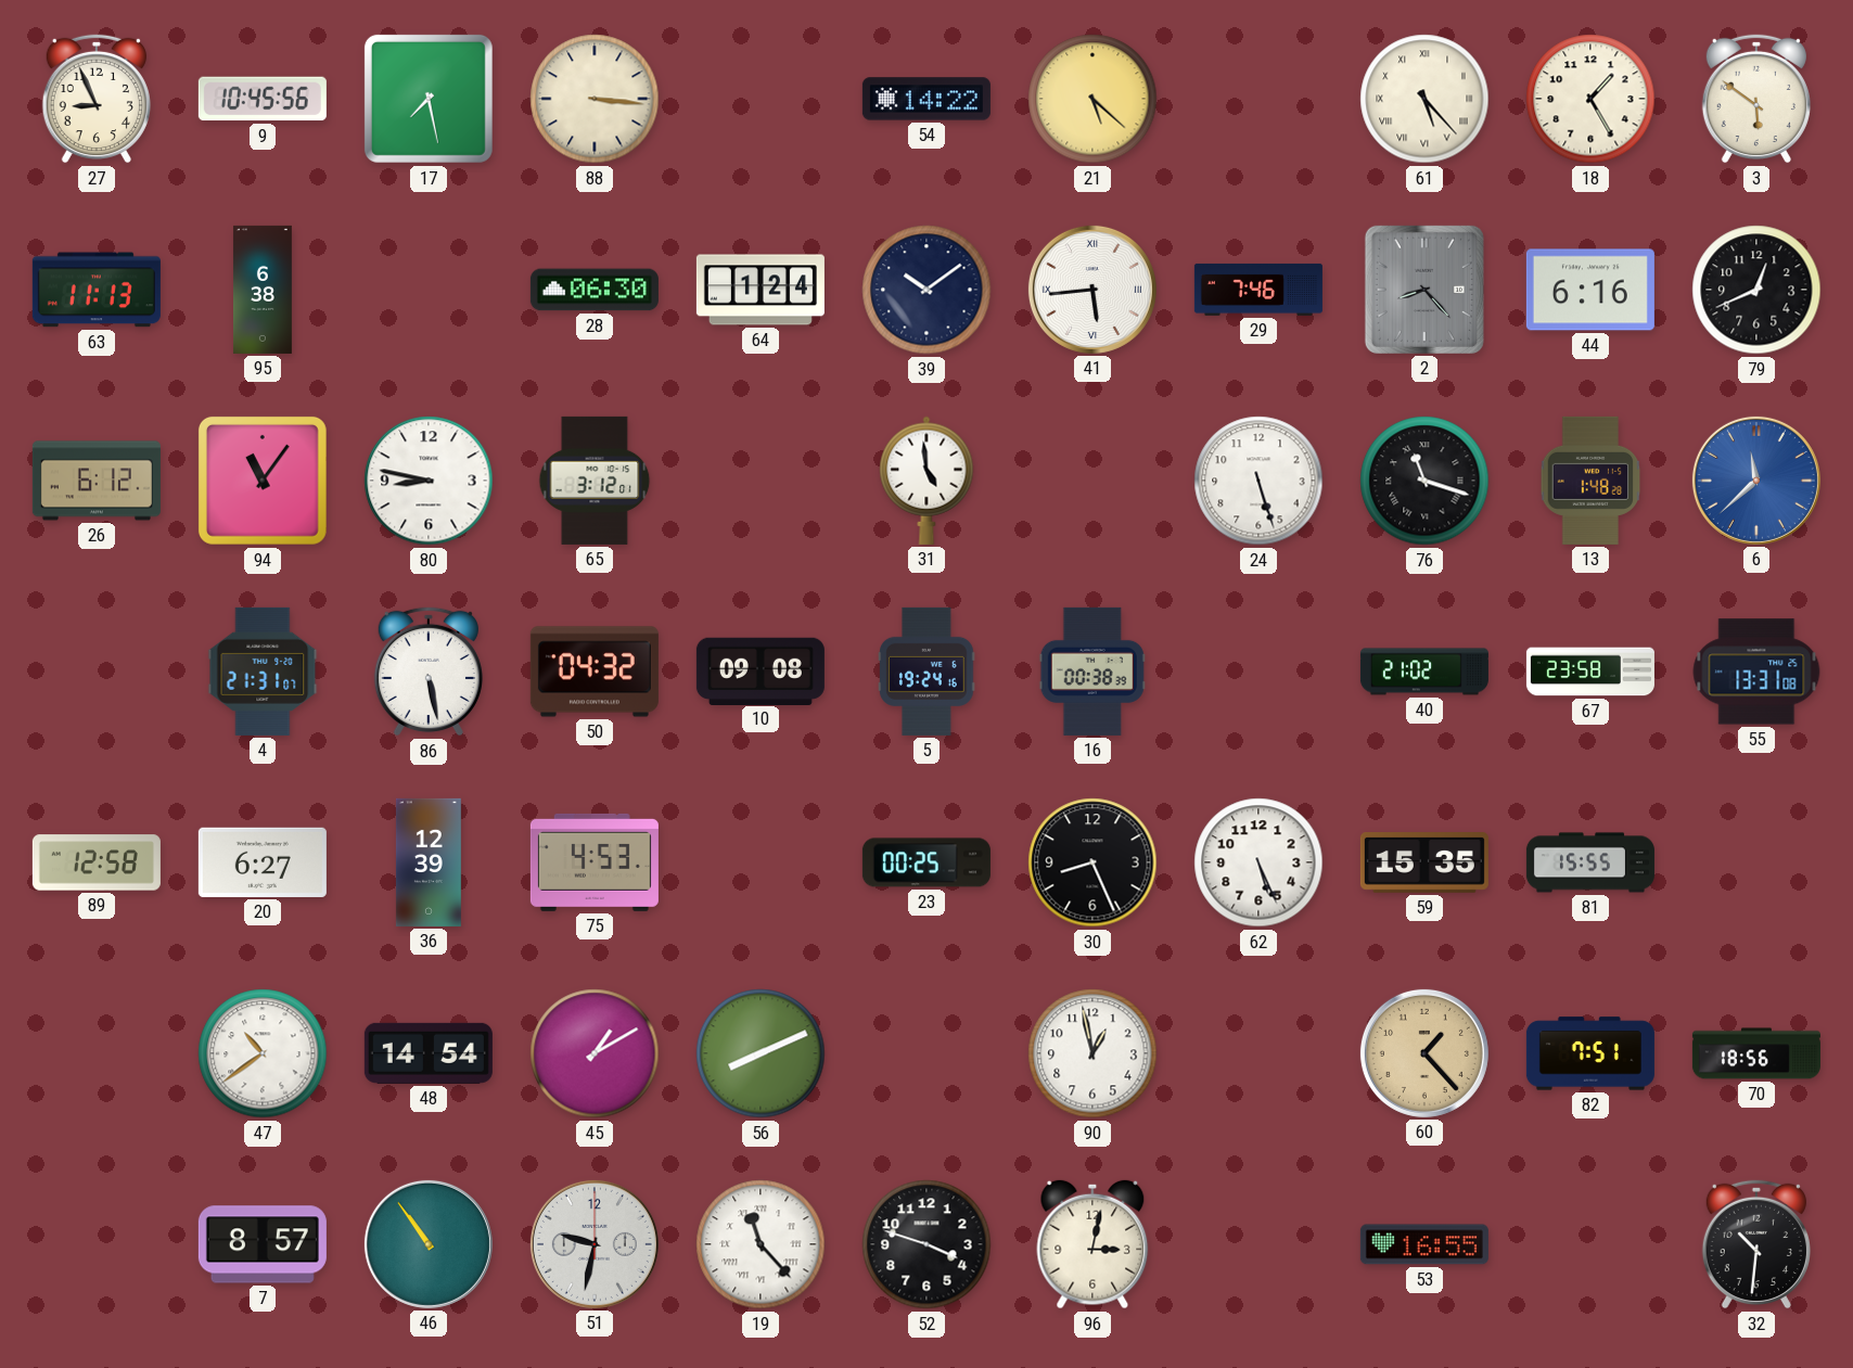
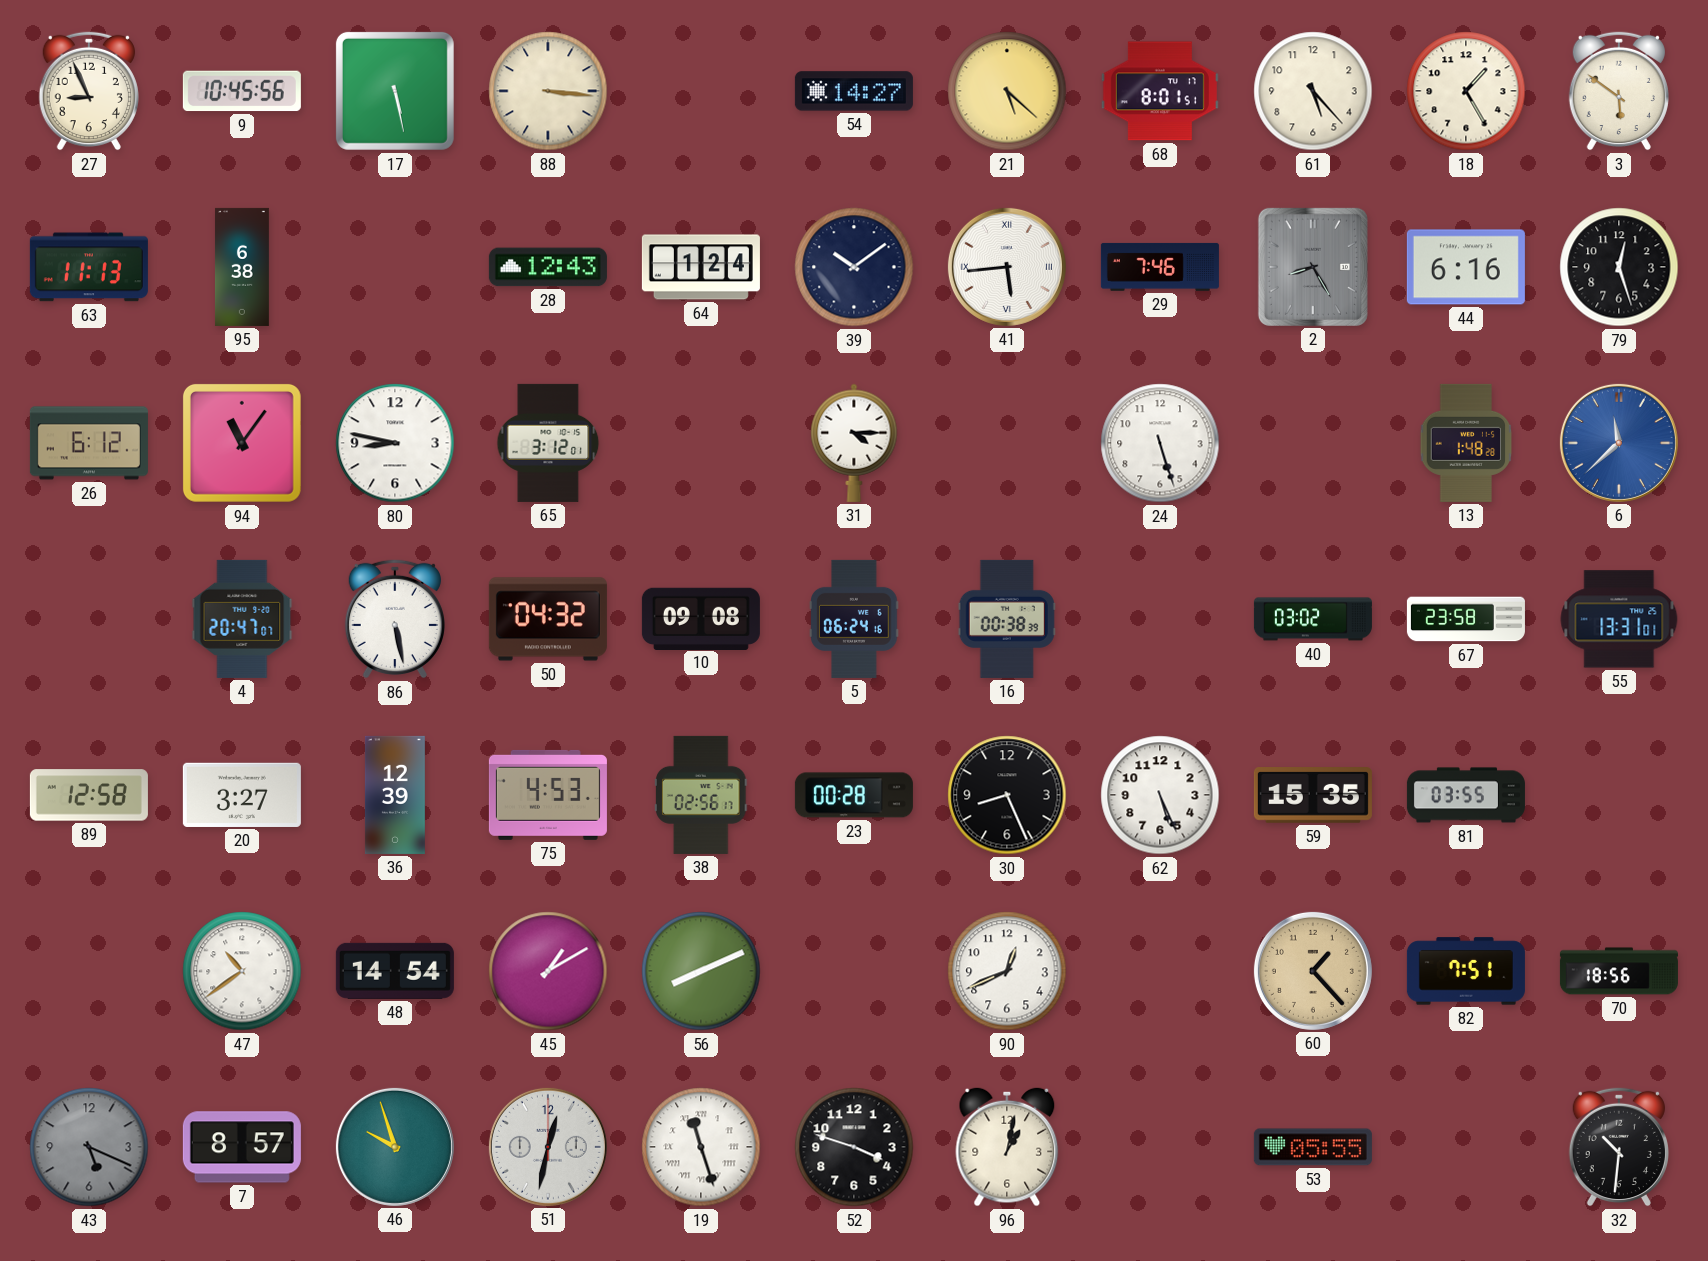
17: 7:28 -> 5:28
54: 14:22 -> 14:27
68: none -> 8:01
61 numerals: Roman -> Arabic
28: 06:30 -> 12:43
2: 8:23 -> 8:25
79: 12:41 -> 12:27
31: 4:59 -> 4:15
76: 11:18 -> none
4: 21:31 -> 20:47
5: 19:24 -> 06:24
40: 21:02 -> 03:02
55: 13:31:08 -> 13:31:01
20: 6:27 -> 3:27
38: none -> 02:56
23: 00:25 -> 00:28
81: 15:55 -> 03:55
90: 12:58 -> 12:41
43: none -> 5:19
46: 10:54 -> 9:57
51: 9:32 -> 12:32
19: 11:23 -> 11:27
96: 3:02 -> 1:02
53: 16:55 -> 05:55
